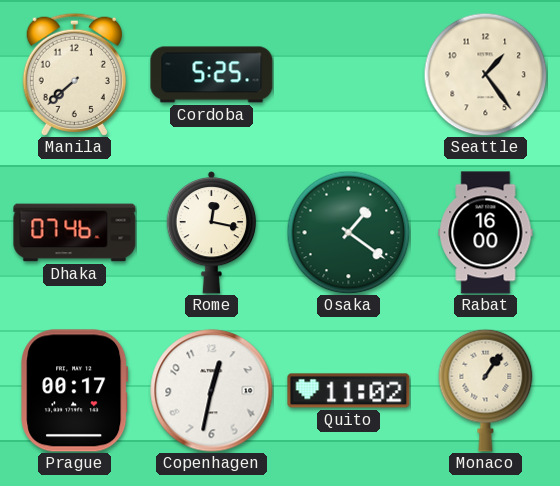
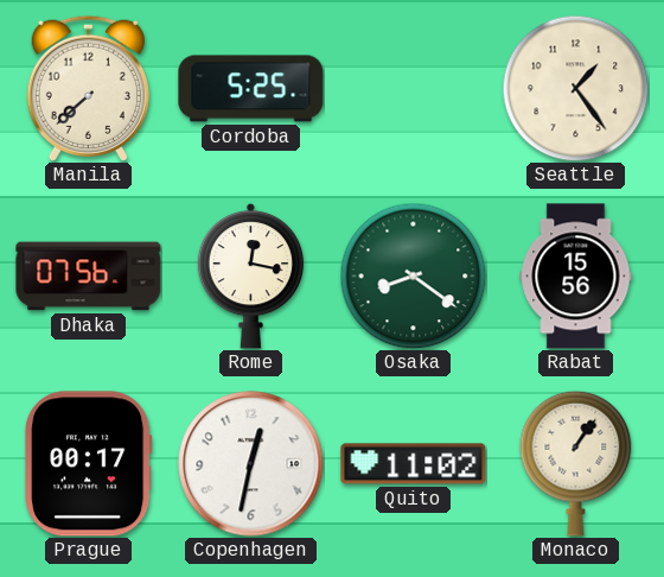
Dhaka: 07:46 -> 07:56
Osaka: 1:21 -> 8:21
Rabat: 16:00 -> 15:56
